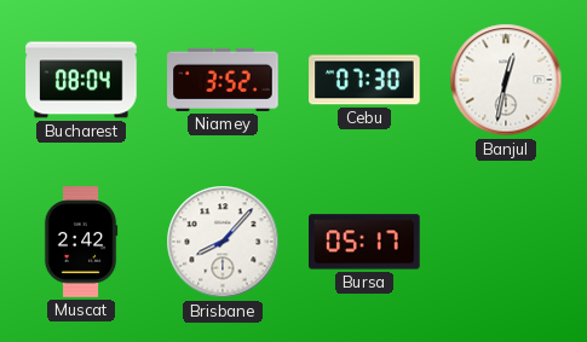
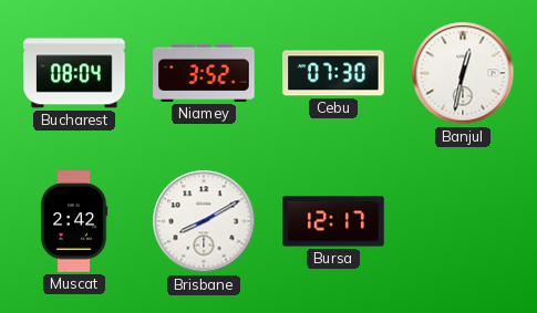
Brisbane: 8:07 -> 8:10
Bursa: 05:17 -> 12:17
